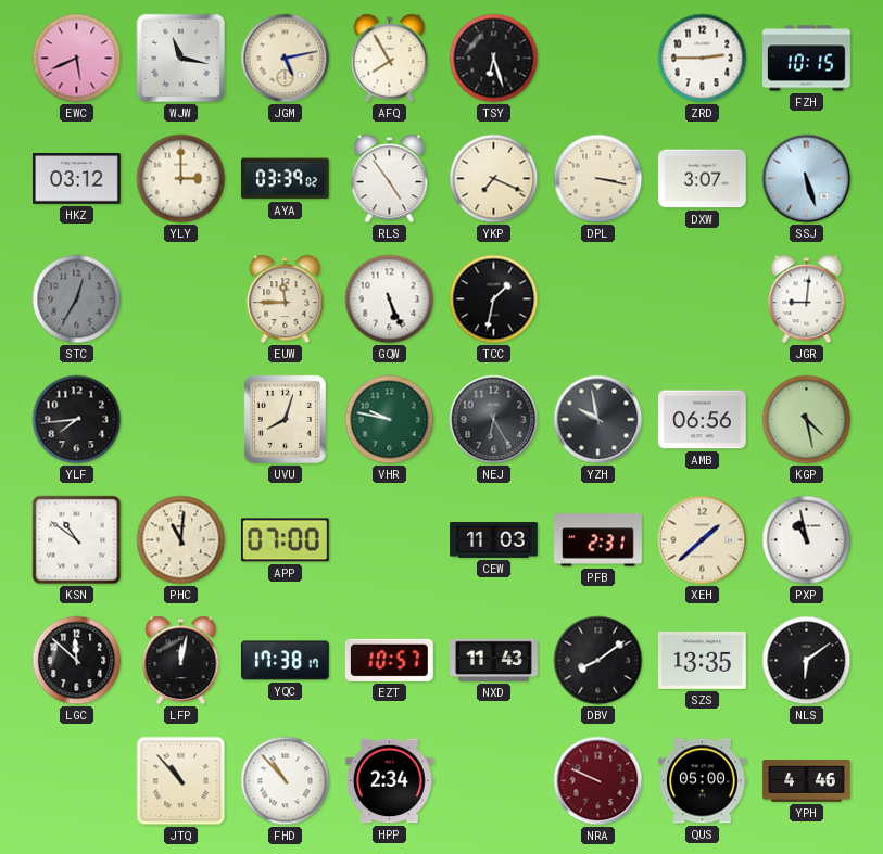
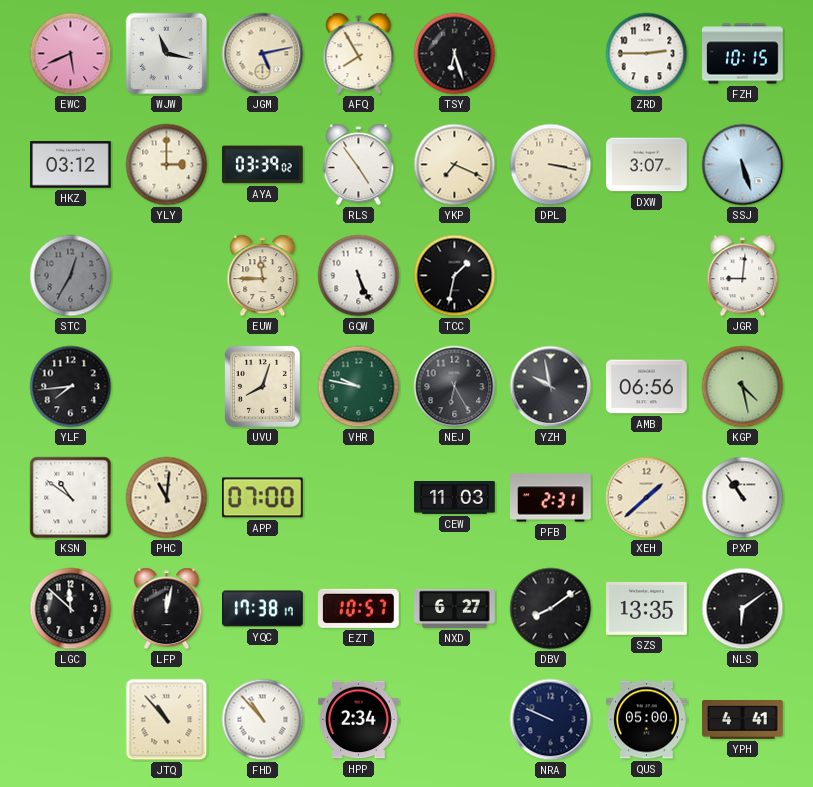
PXP: 10:58 -> 10:54
NXD: 11:43 -> 6:27
NRA dial: burgundy -> navy
YPH: 4:46 -> 4:41
